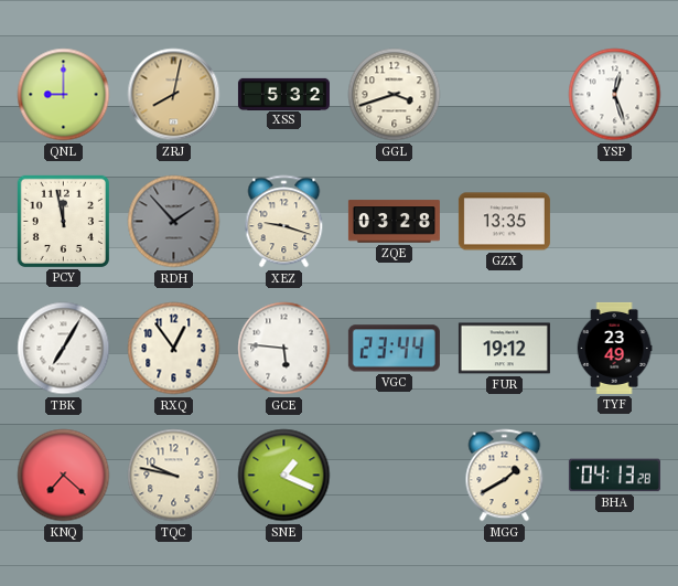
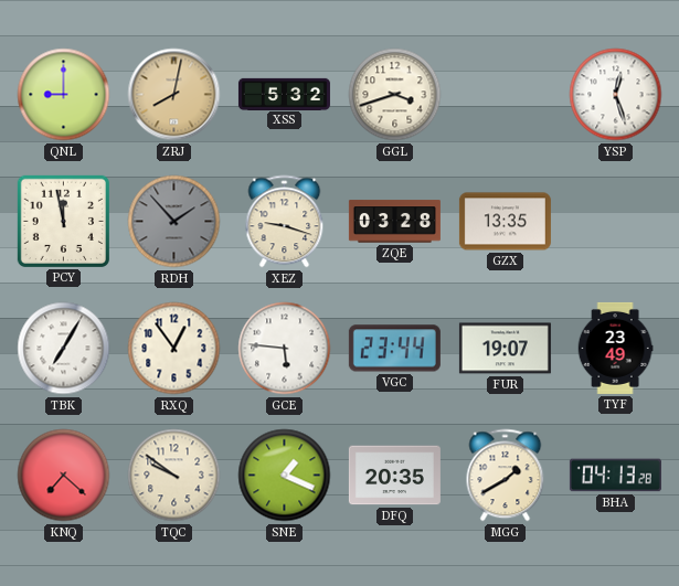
FUR: 19:12 -> 19:07
TQC: 9:47 -> 9:51
DFQ: none -> 20:35
